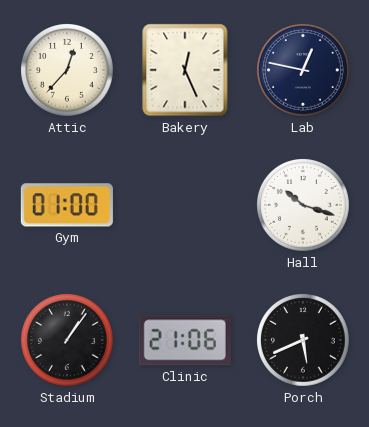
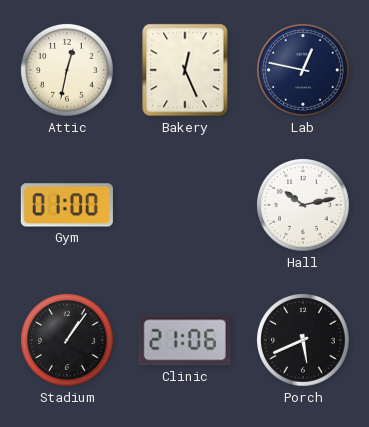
Attic: 12:37 -> 12:32
Hall: 10:18 -> 10:13
